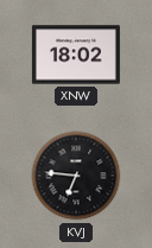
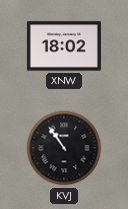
KVJ: 6:46 -> 10:54
